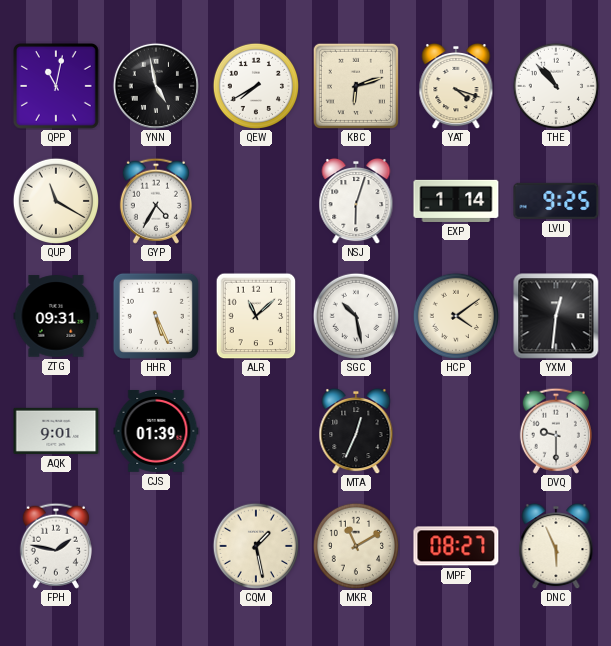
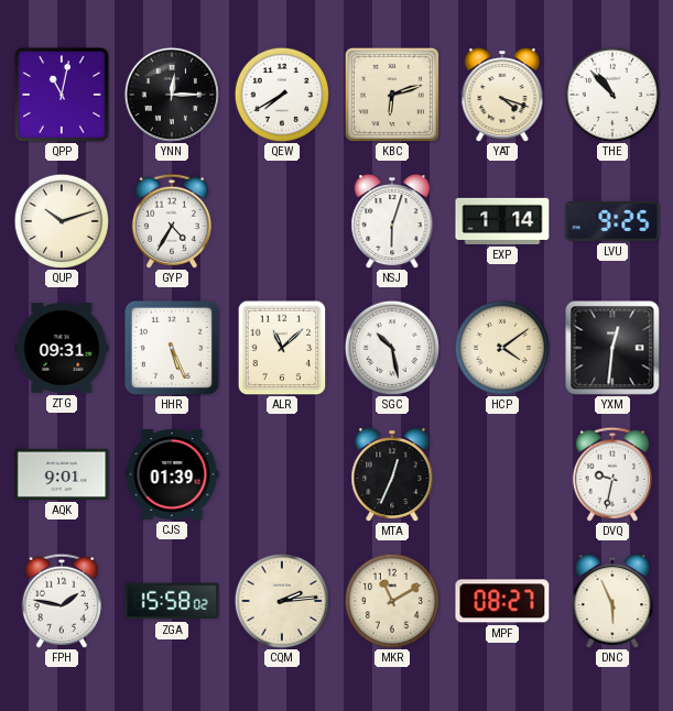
YNN: 4:58 -> 12:15
QUP: 11:20 -> 10:12
DVQ: 9:30 -> 9:32
ZGA: none -> 15:58
CQM: 1:28 -> 2:14
